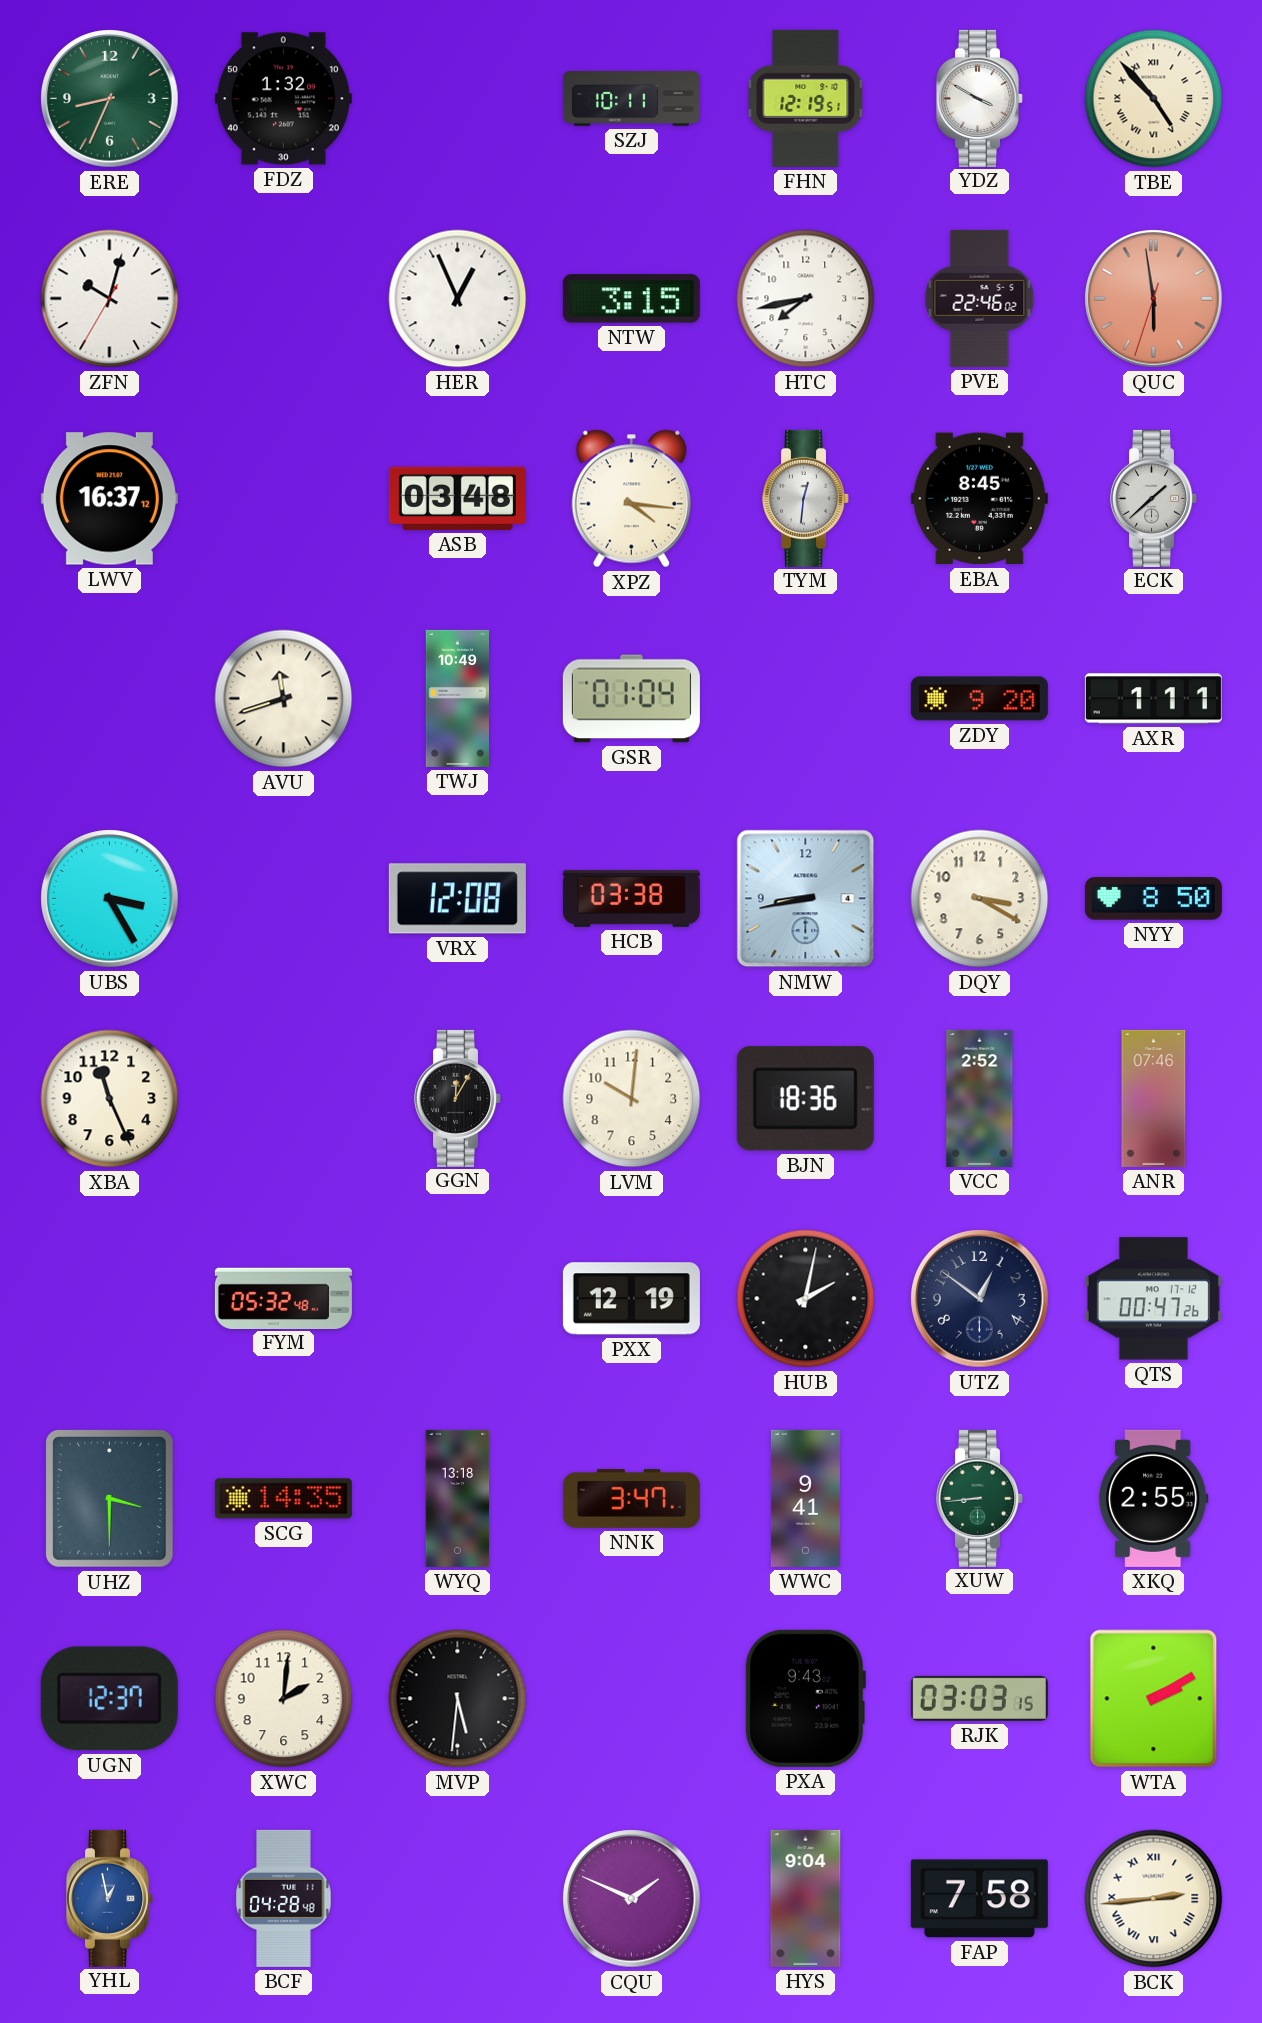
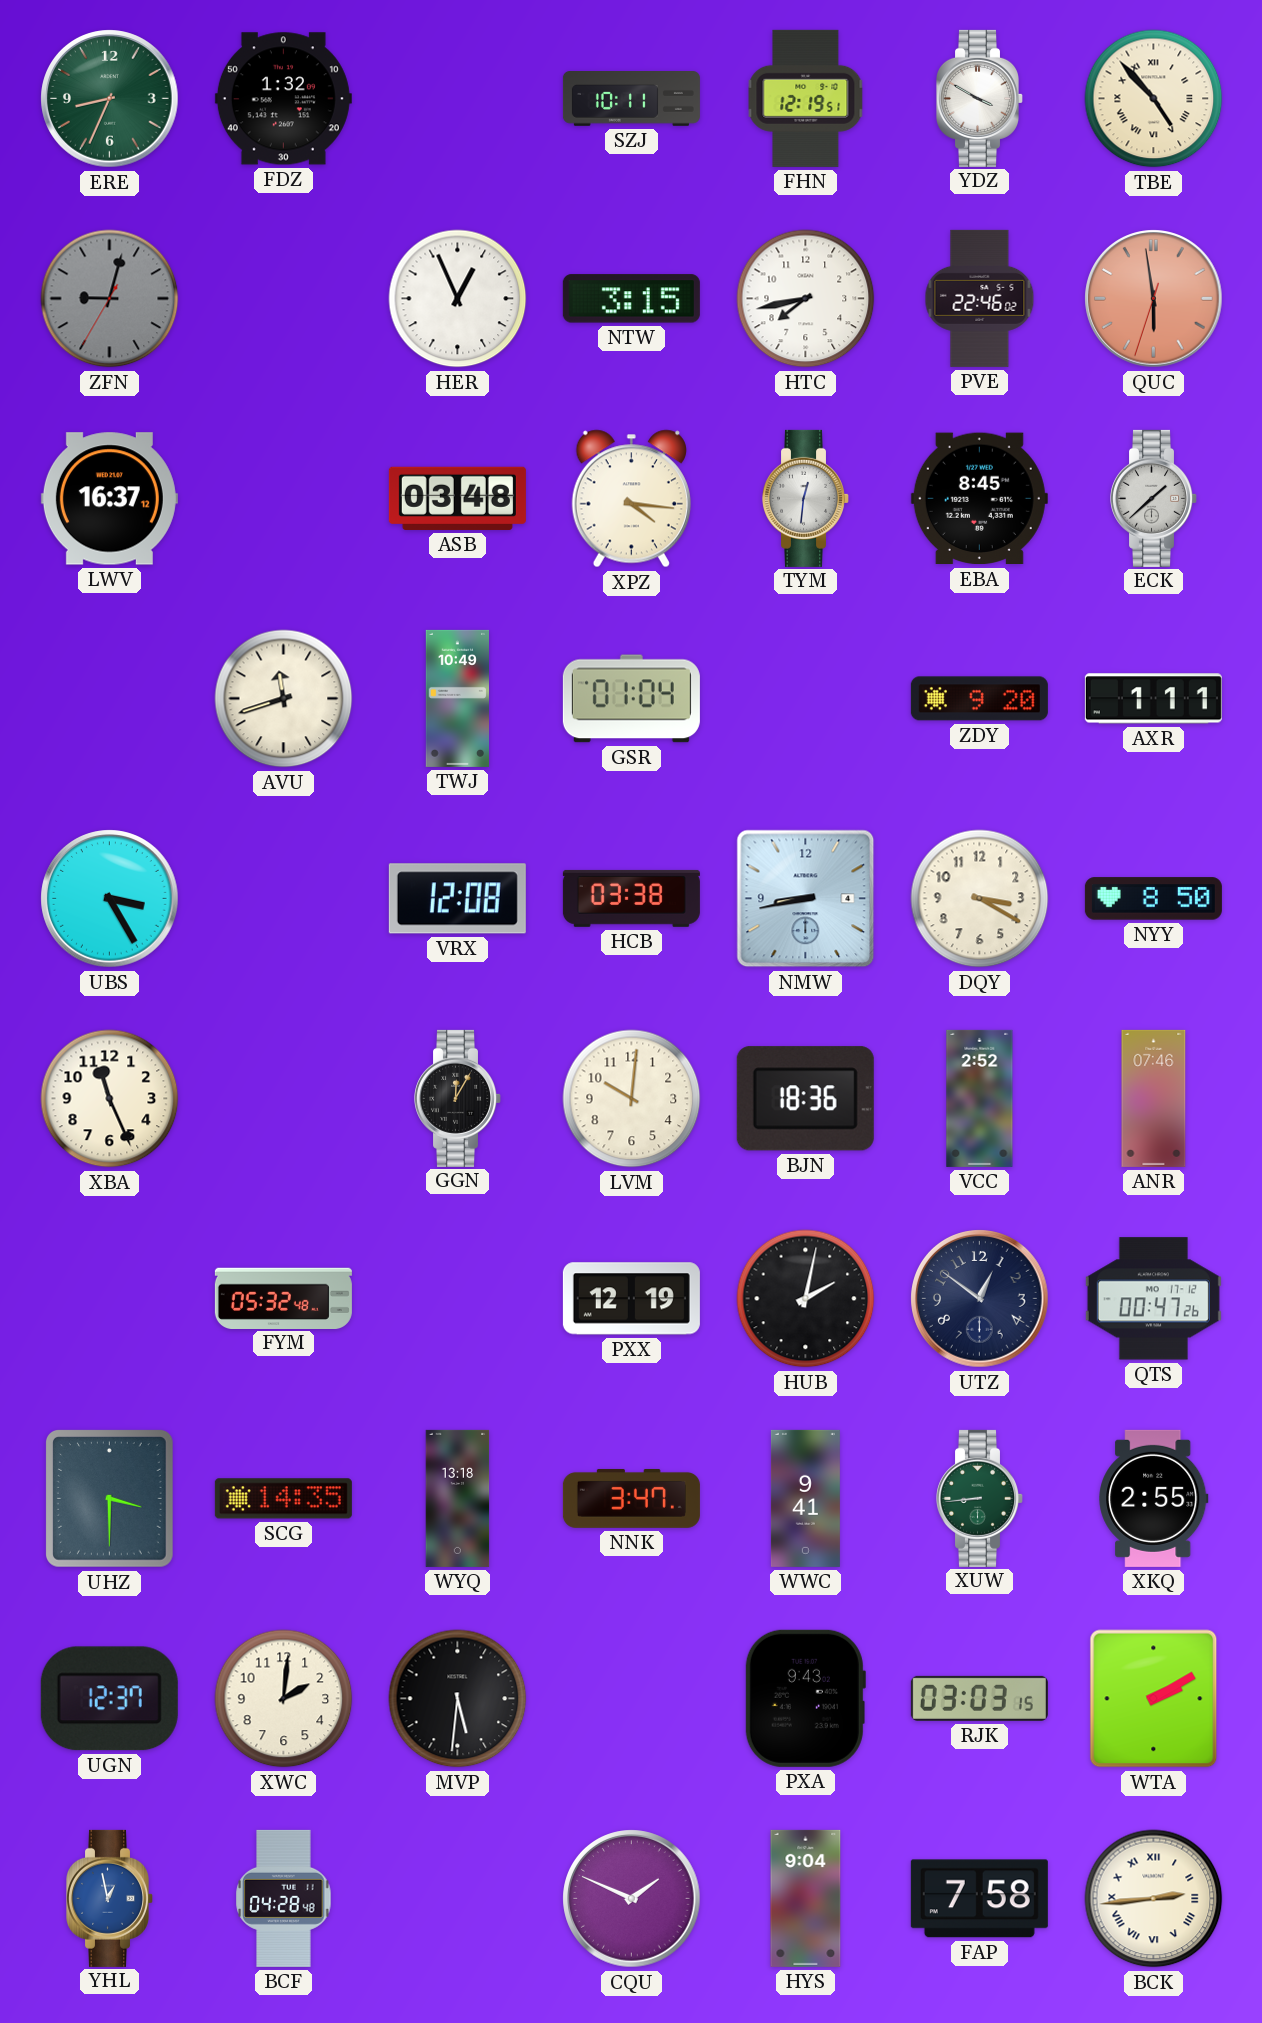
ZFN: 10:02 -> 9:02
ZFN dial: white -> grey
